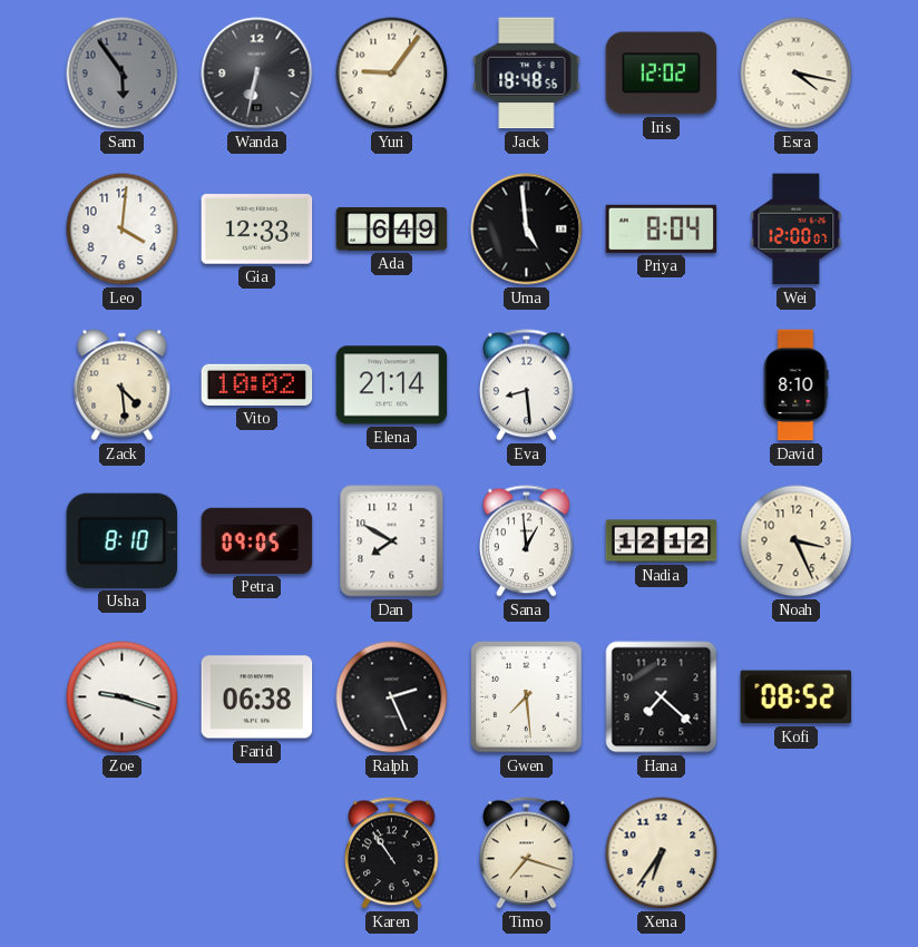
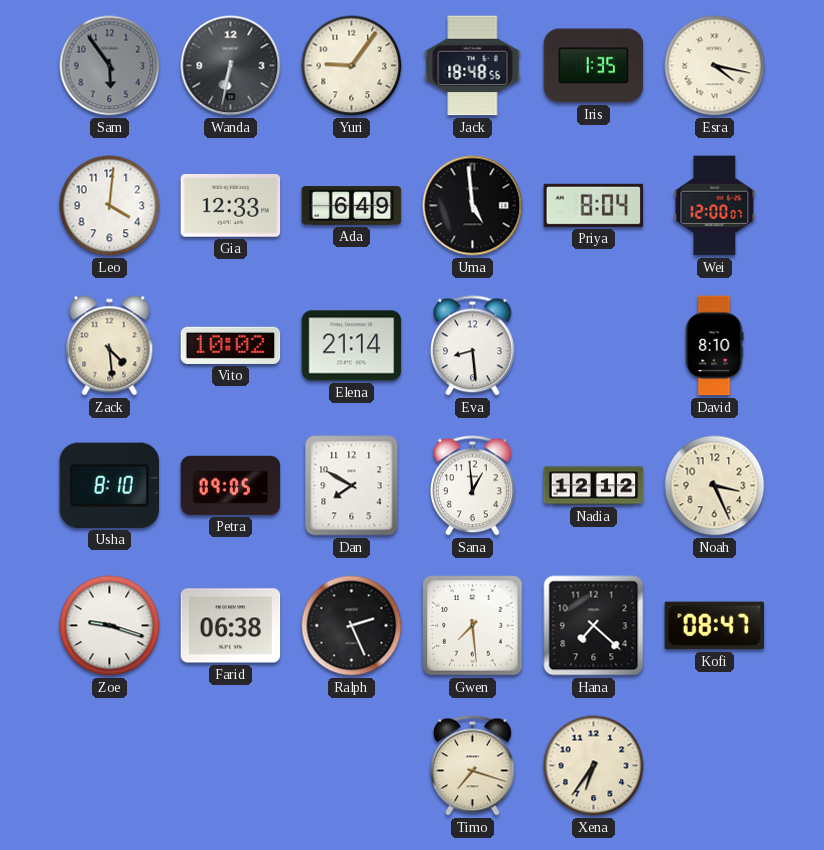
Iris: 12:02 -> 1:35
Kofi: 08:52 -> 08:47
Karen: 10:54 -> none
